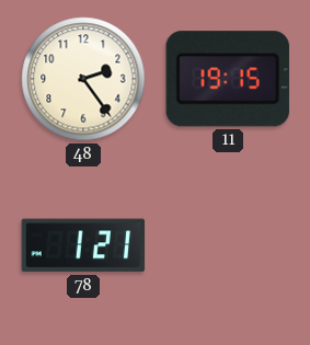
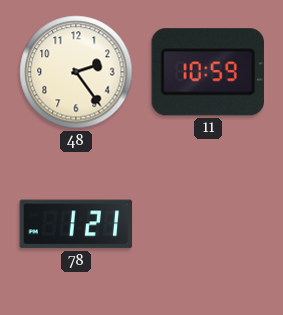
11: 19:15 -> 10:59
